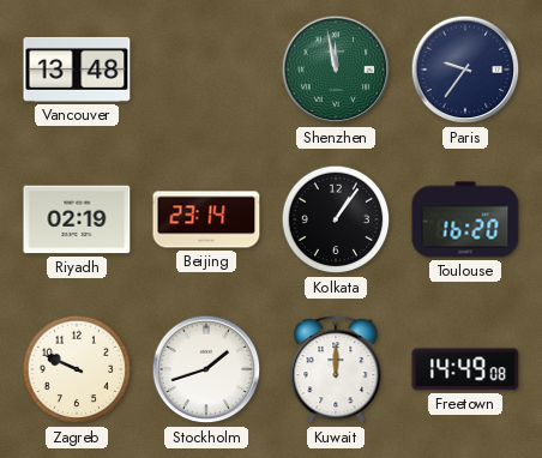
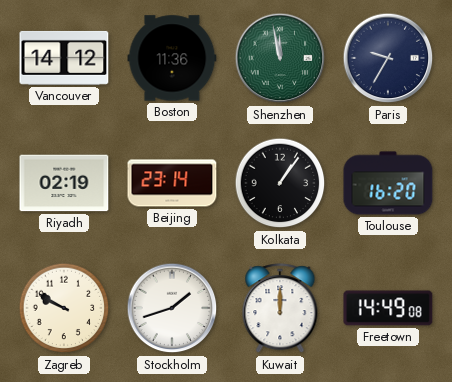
Vancouver: 13:48 -> 14:12
Boston: none -> 11:36
Paris: 9:36 -> 9:35
Zagreb: 9:49 -> 9:50
